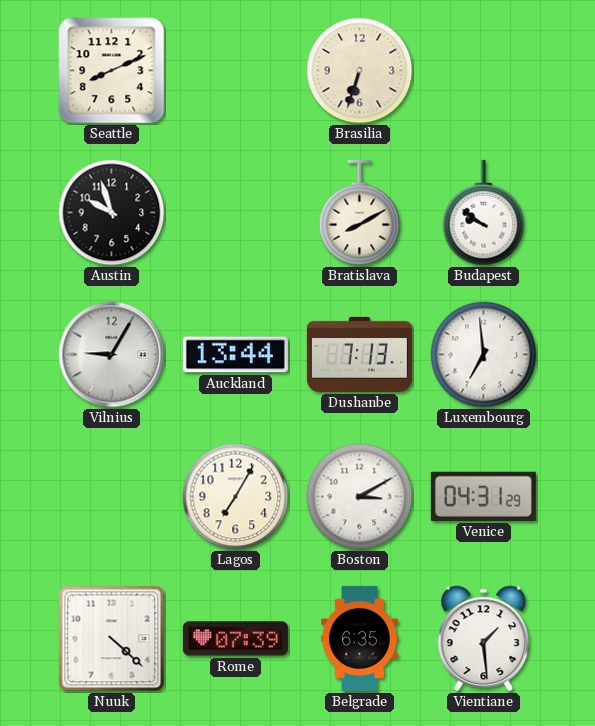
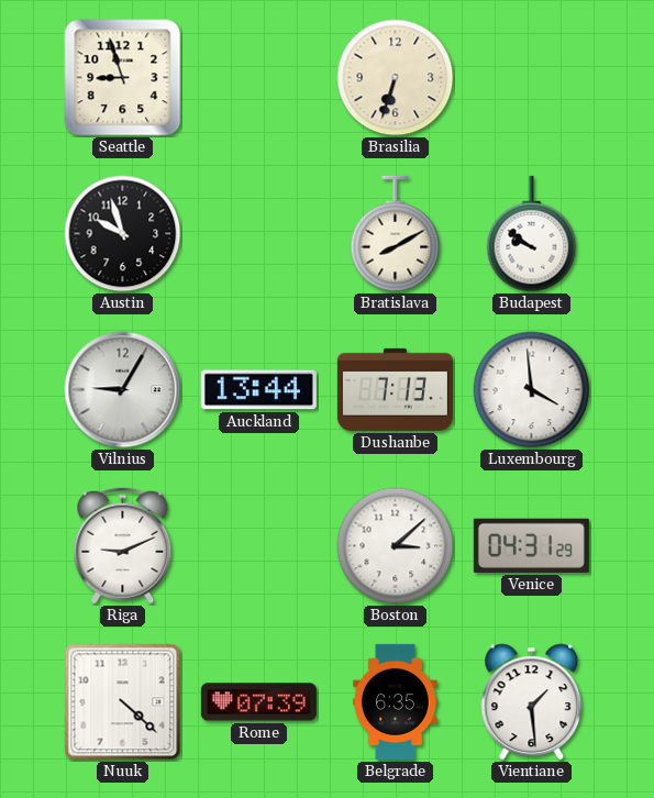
Seattle: 8:11 -> 8:57
Luxembourg: 6:59 -> 3:59
Riga: none -> 9:11
Lagos: 7:05 -> none
Boston: 3:10 -> 3:08
